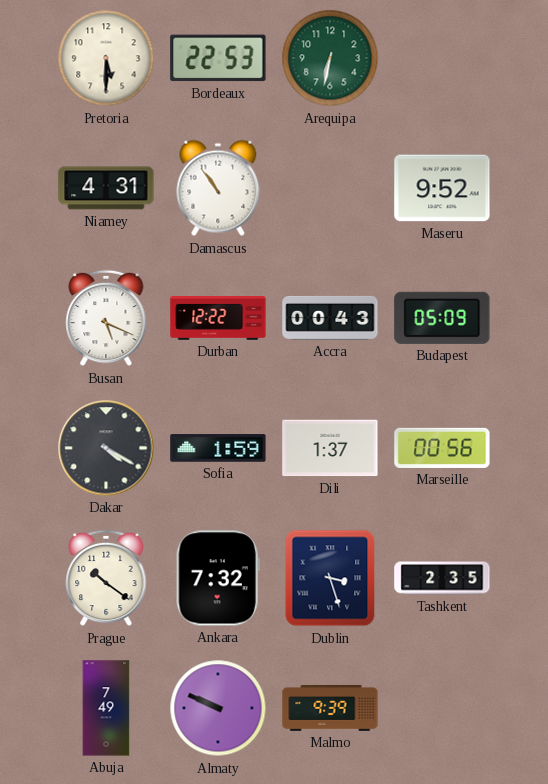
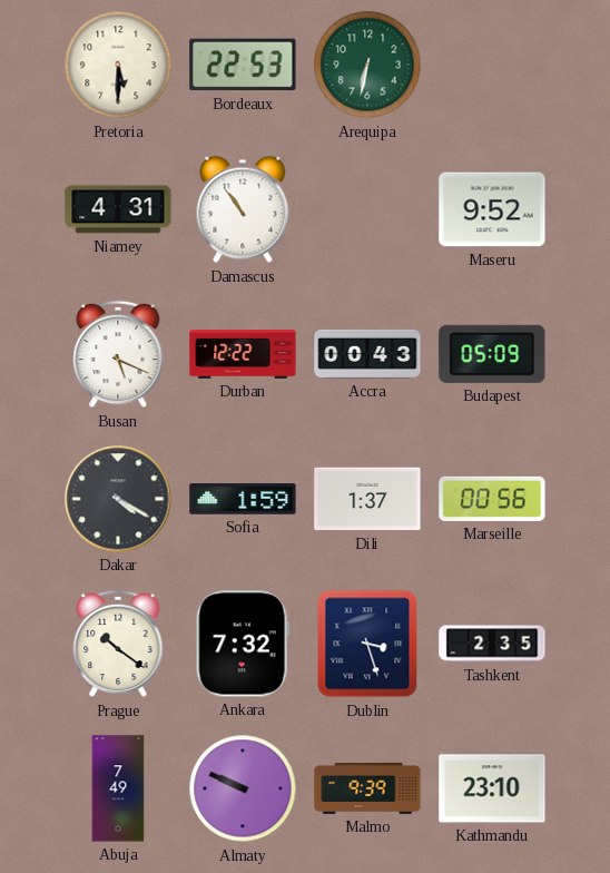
Kathmandu: none -> 23:10
